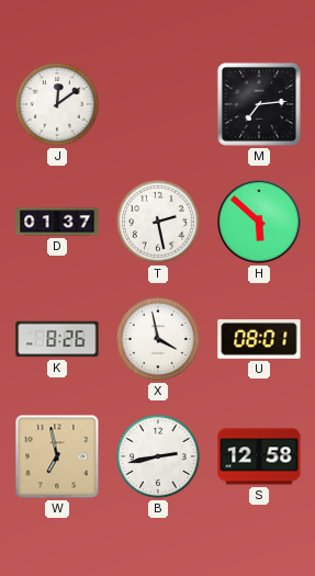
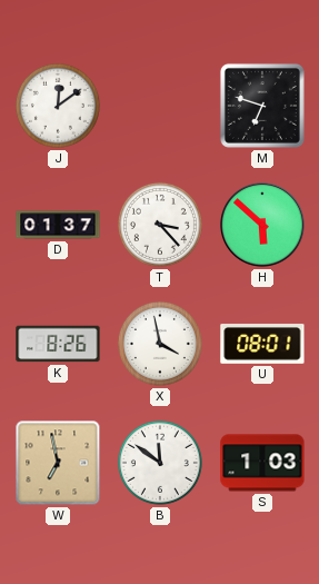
M: 7:14 -> 6:48
T: 2:28 -> 3:23
B: 2:43 -> 11:51
S: 12:58 -> 1:03
